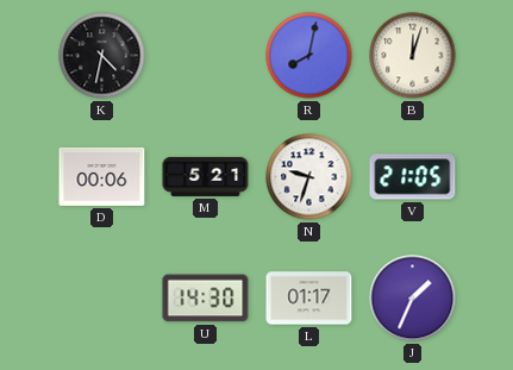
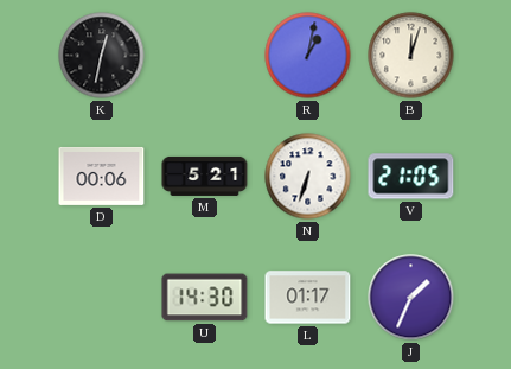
K: 4:32 -> 12:32
R: 8:02 -> 1:02
N: 9:33 -> 6:33
